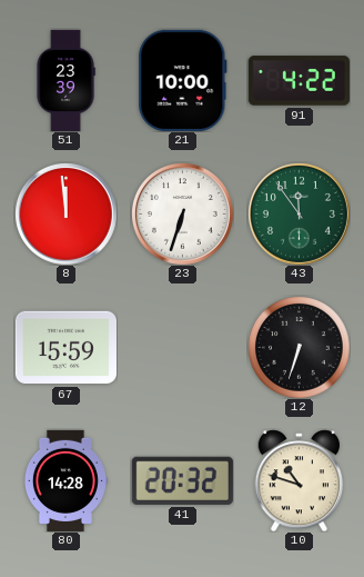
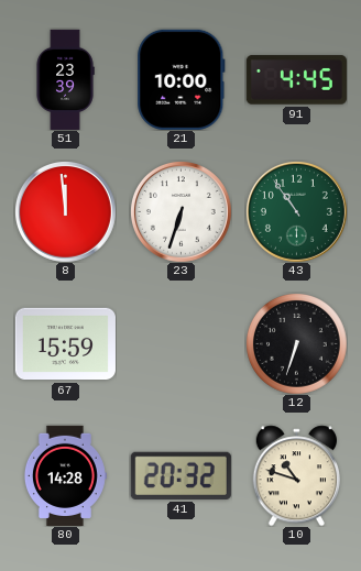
91: 4:22 -> 4:45
43: 11:54 -> 10:54
